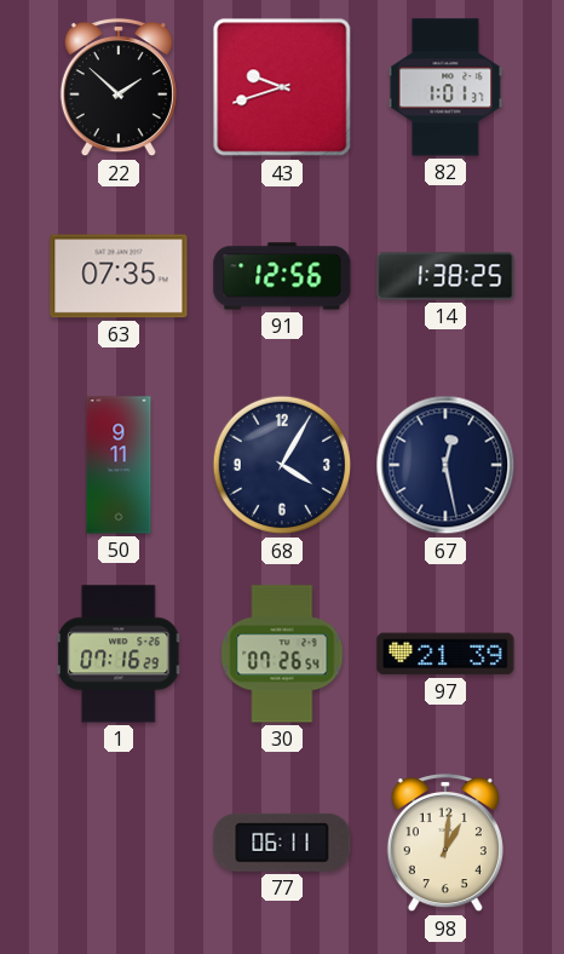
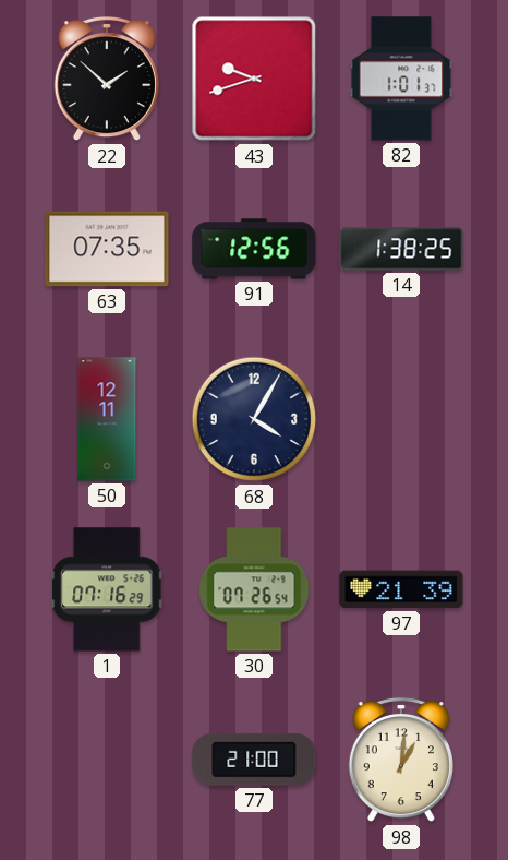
50: 9:11 -> 12:11
67: 12:28 -> none
77: 06:11 -> 21:00
